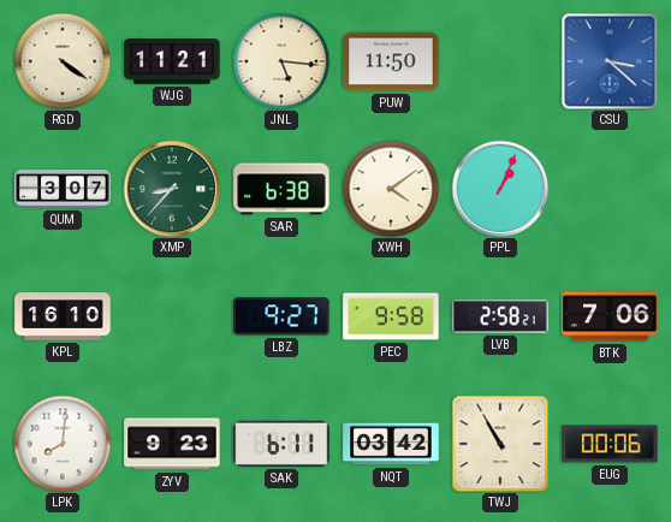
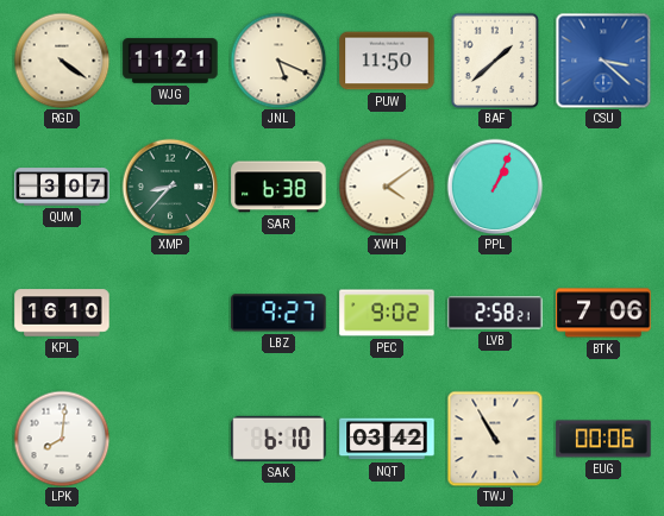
JNL: 5:16 -> 5:19
BAF: none -> 1:38
PEC: 9:58 -> 9:02
ZYV: 9:23 -> none
SAK: 6:11 -> 6:10
